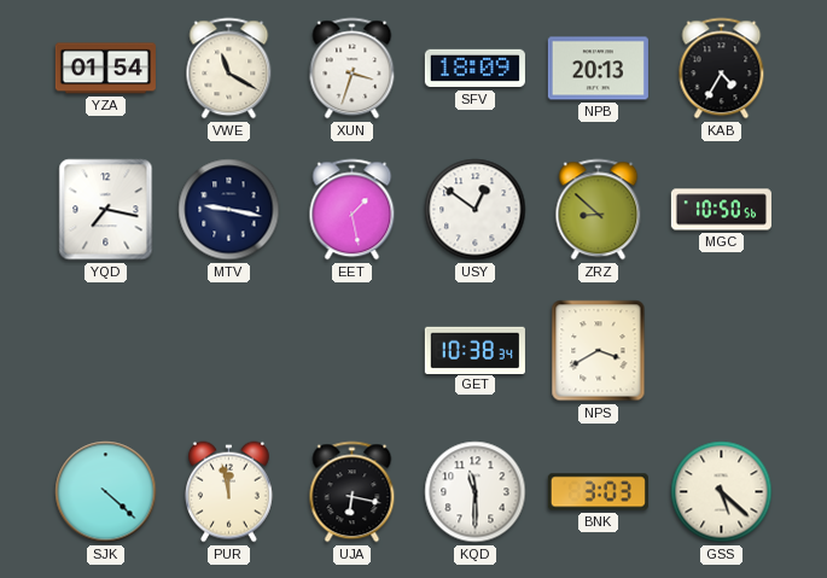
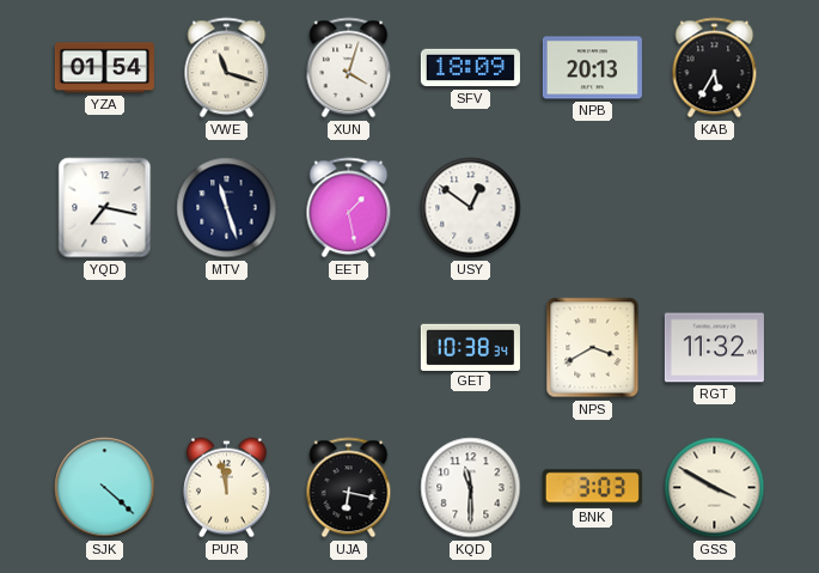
VWE: 11:20 -> 11:18
XUN: 3:33 -> 4:03
KAB: 4:35 -> 5:35
MTV: 9:17 -> 11:27
ZRZ: 8:52 -> none
MGC: 10:50 -> none
RGT: none -> 11:32
GSS: 5:22 -> 3:50
